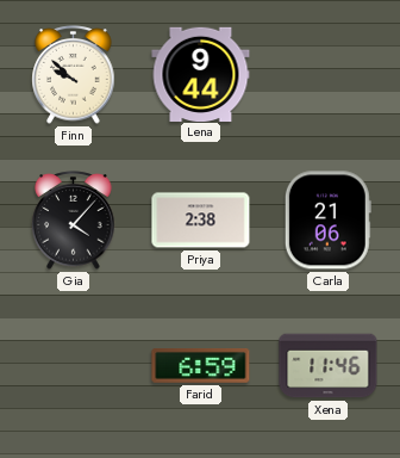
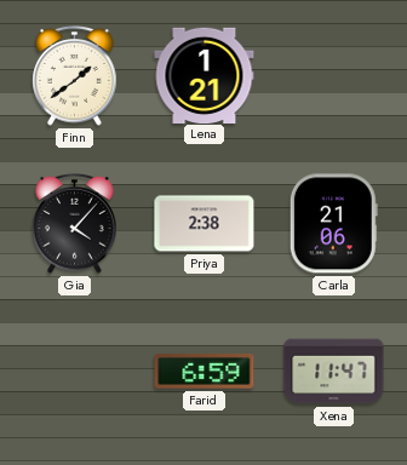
Finn: 9:52 -> 1:39
Lena: 9:44 -> 1:21
Xena: 11:46 -> 11:47
